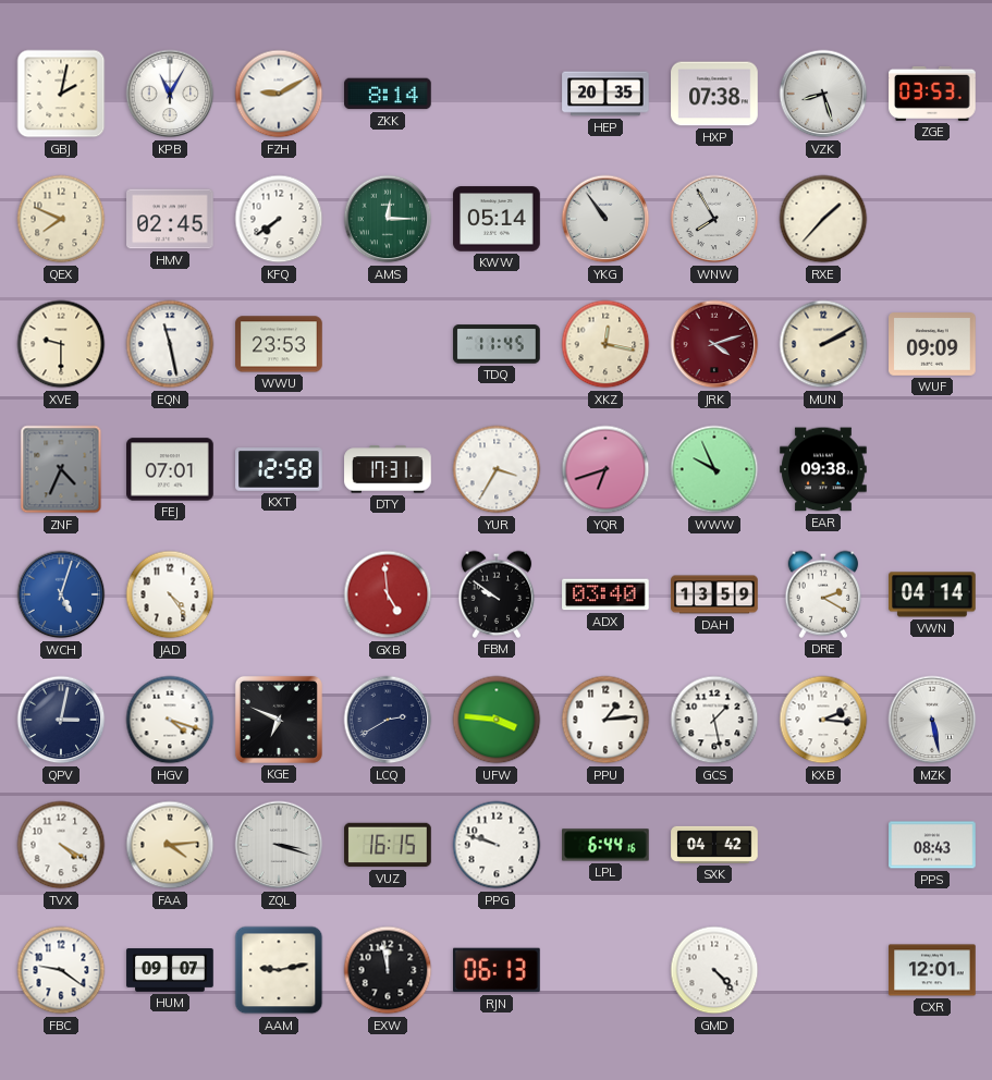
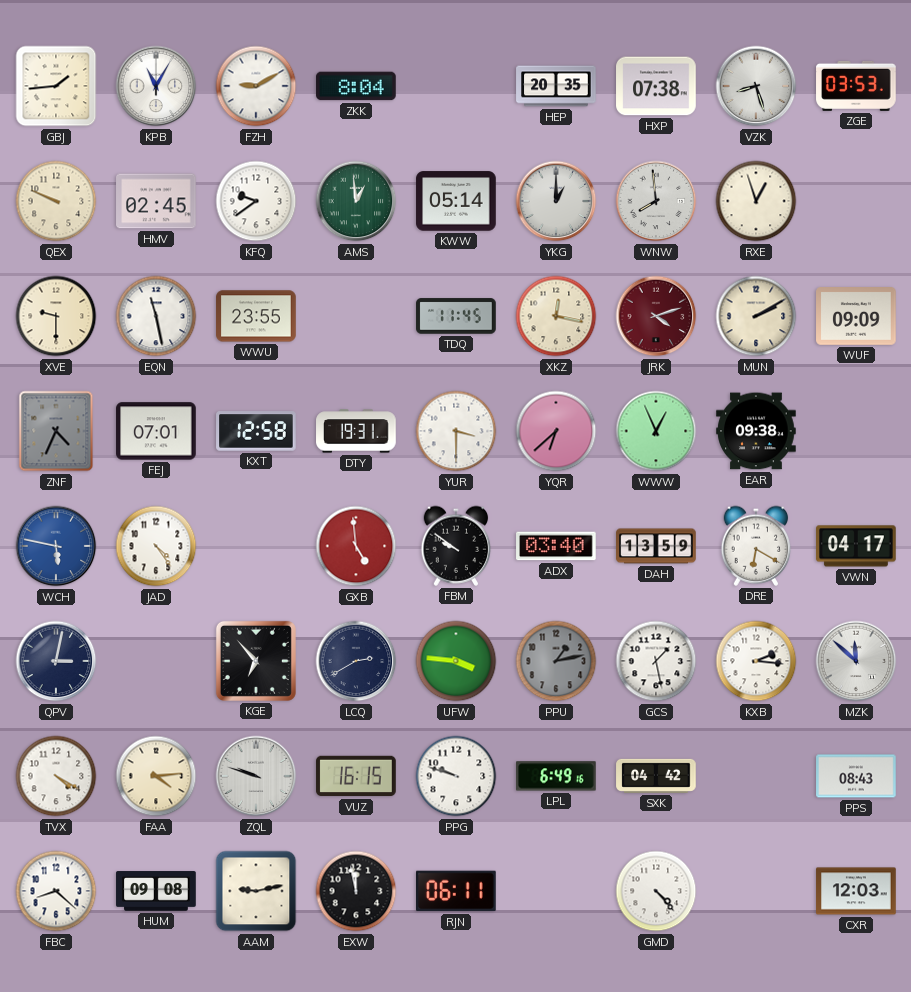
GBJ: 2:02 -> 1:44
ZKK: 8:14 -> 8:04
QEX: 7:49 -> 9:49
KFQ: 7:39 -> 9:39
AMS: 12:15 -> 12:59
YKG: 10:54 -> 1:00
WNW: 7:55 -> 7:59
RXE: 1:37 -> 12:57
WWU: 23:53 -> 23:55
DTY: 17:31 -> 19:31
YUR: 3:35 -> 3:30
YQR: 6:42 -> 6:38
WWW: 9:56 -> 12:56
WCH: 5:03 -> 5:47
DRE: 2:20 -> 6:20
VWN: 04:14 -> 04:17
HGV: 4:18 -> none
KGE: 6:49 -> 6:53
PPU: 1:14 -> 1:13
PPU dial: white -> grey
MZK: 5:28 -> 11:52
ZQL: 3:18 -> 9:48
LPL: 6:44 -> 6:49
FBC: 9:21 -> 8:22
HUM: 09:07 -> 09:08
RJN: 06:13 -> 06:11
CXR: 12:01 -> 12:03
